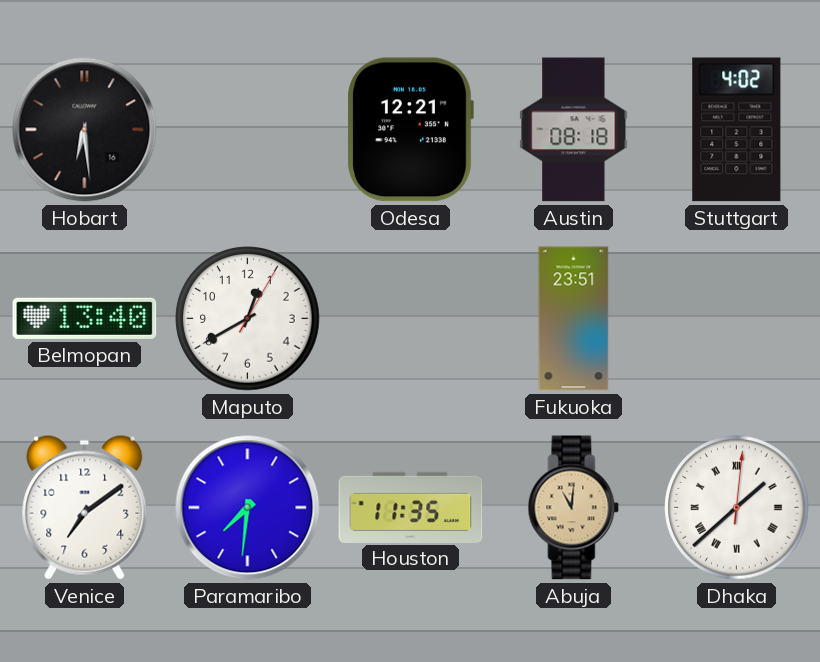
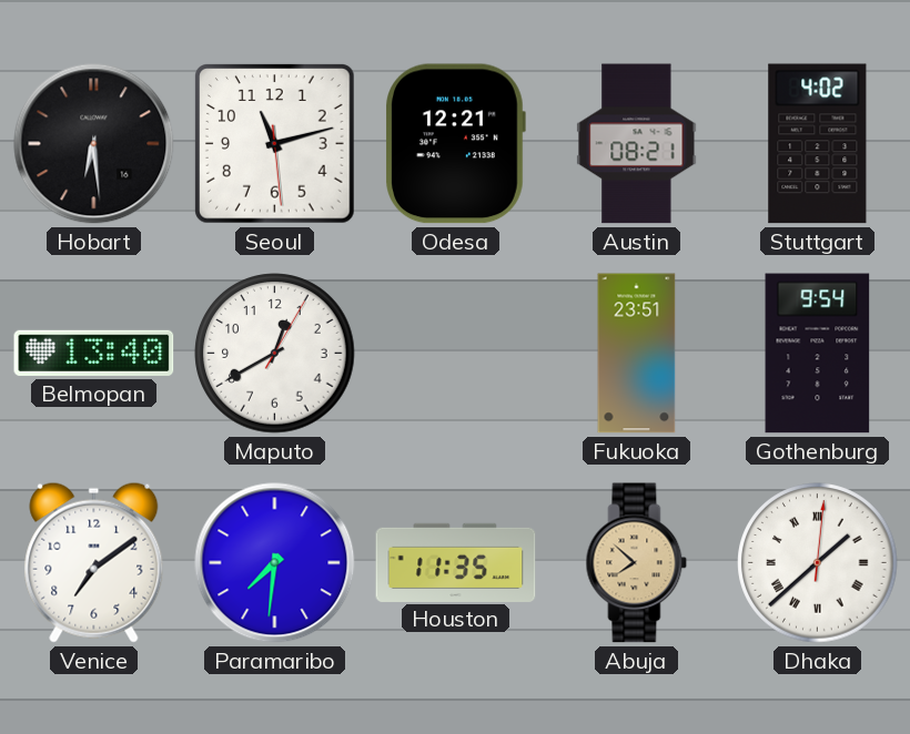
Seoul: none -> 11:12
Austin: 08:18 -> 08:21
Gothenburg: none -> 9:54
Abuja: 11:01 -> 7:52
